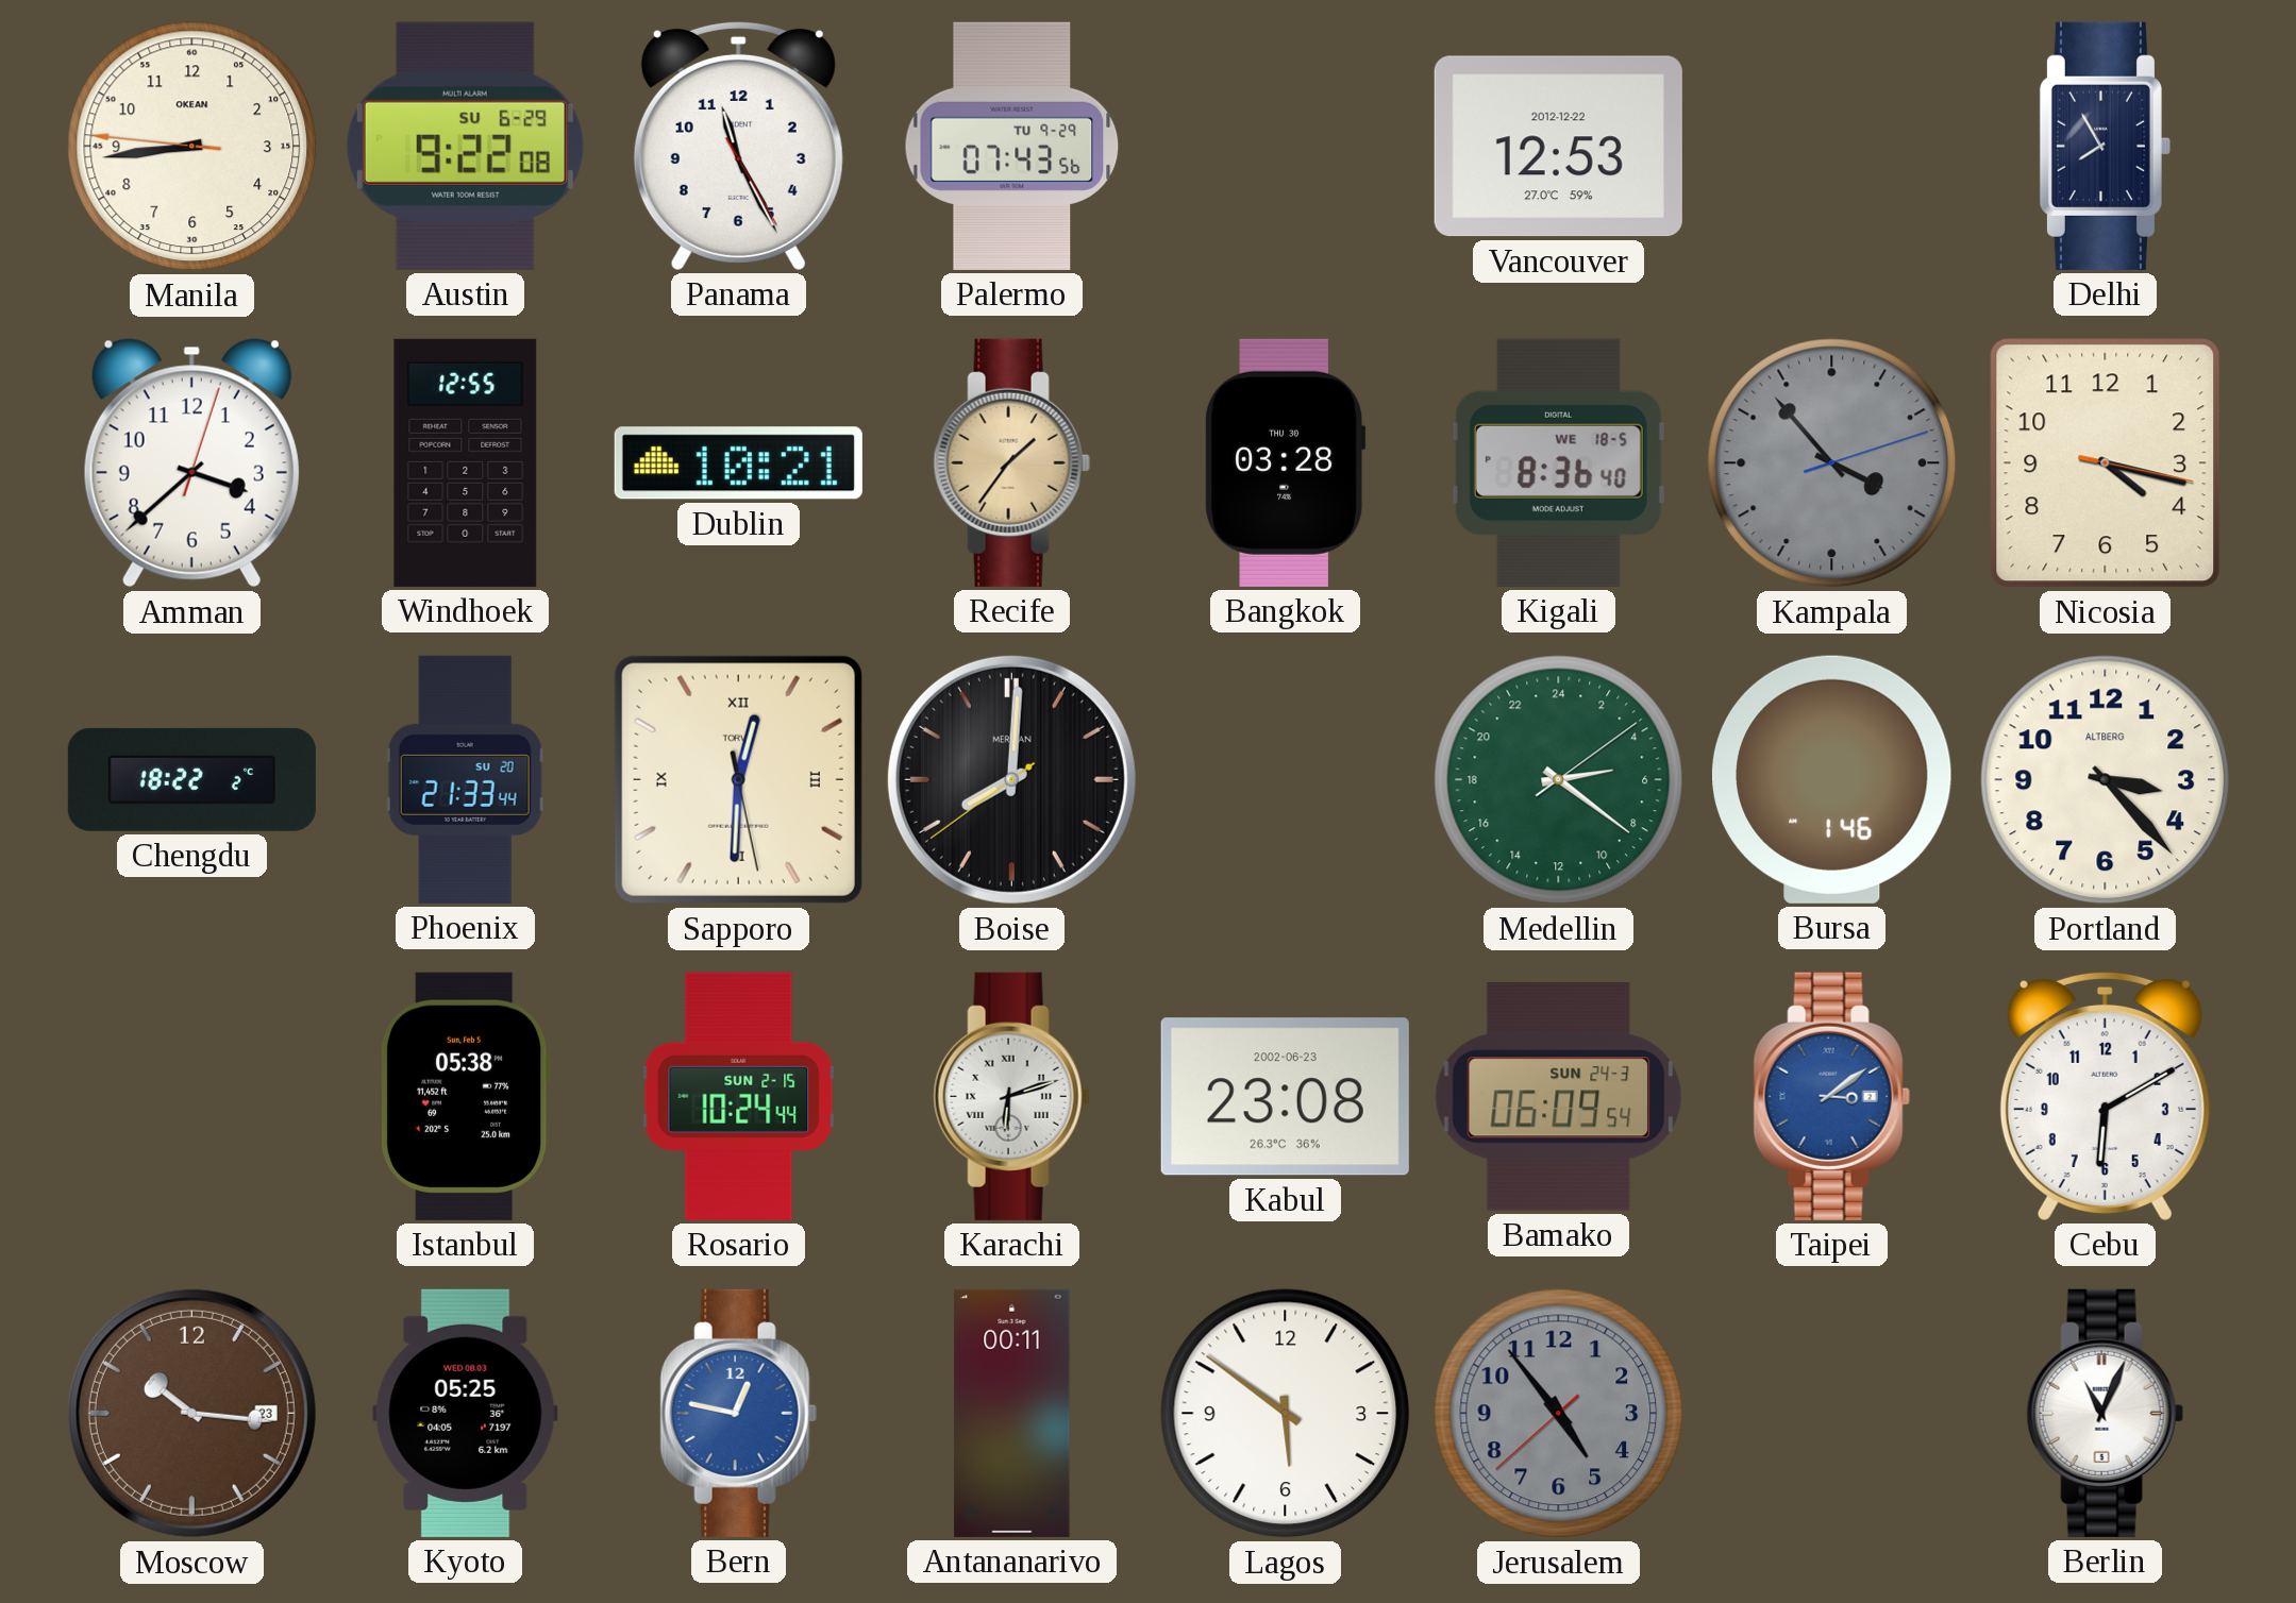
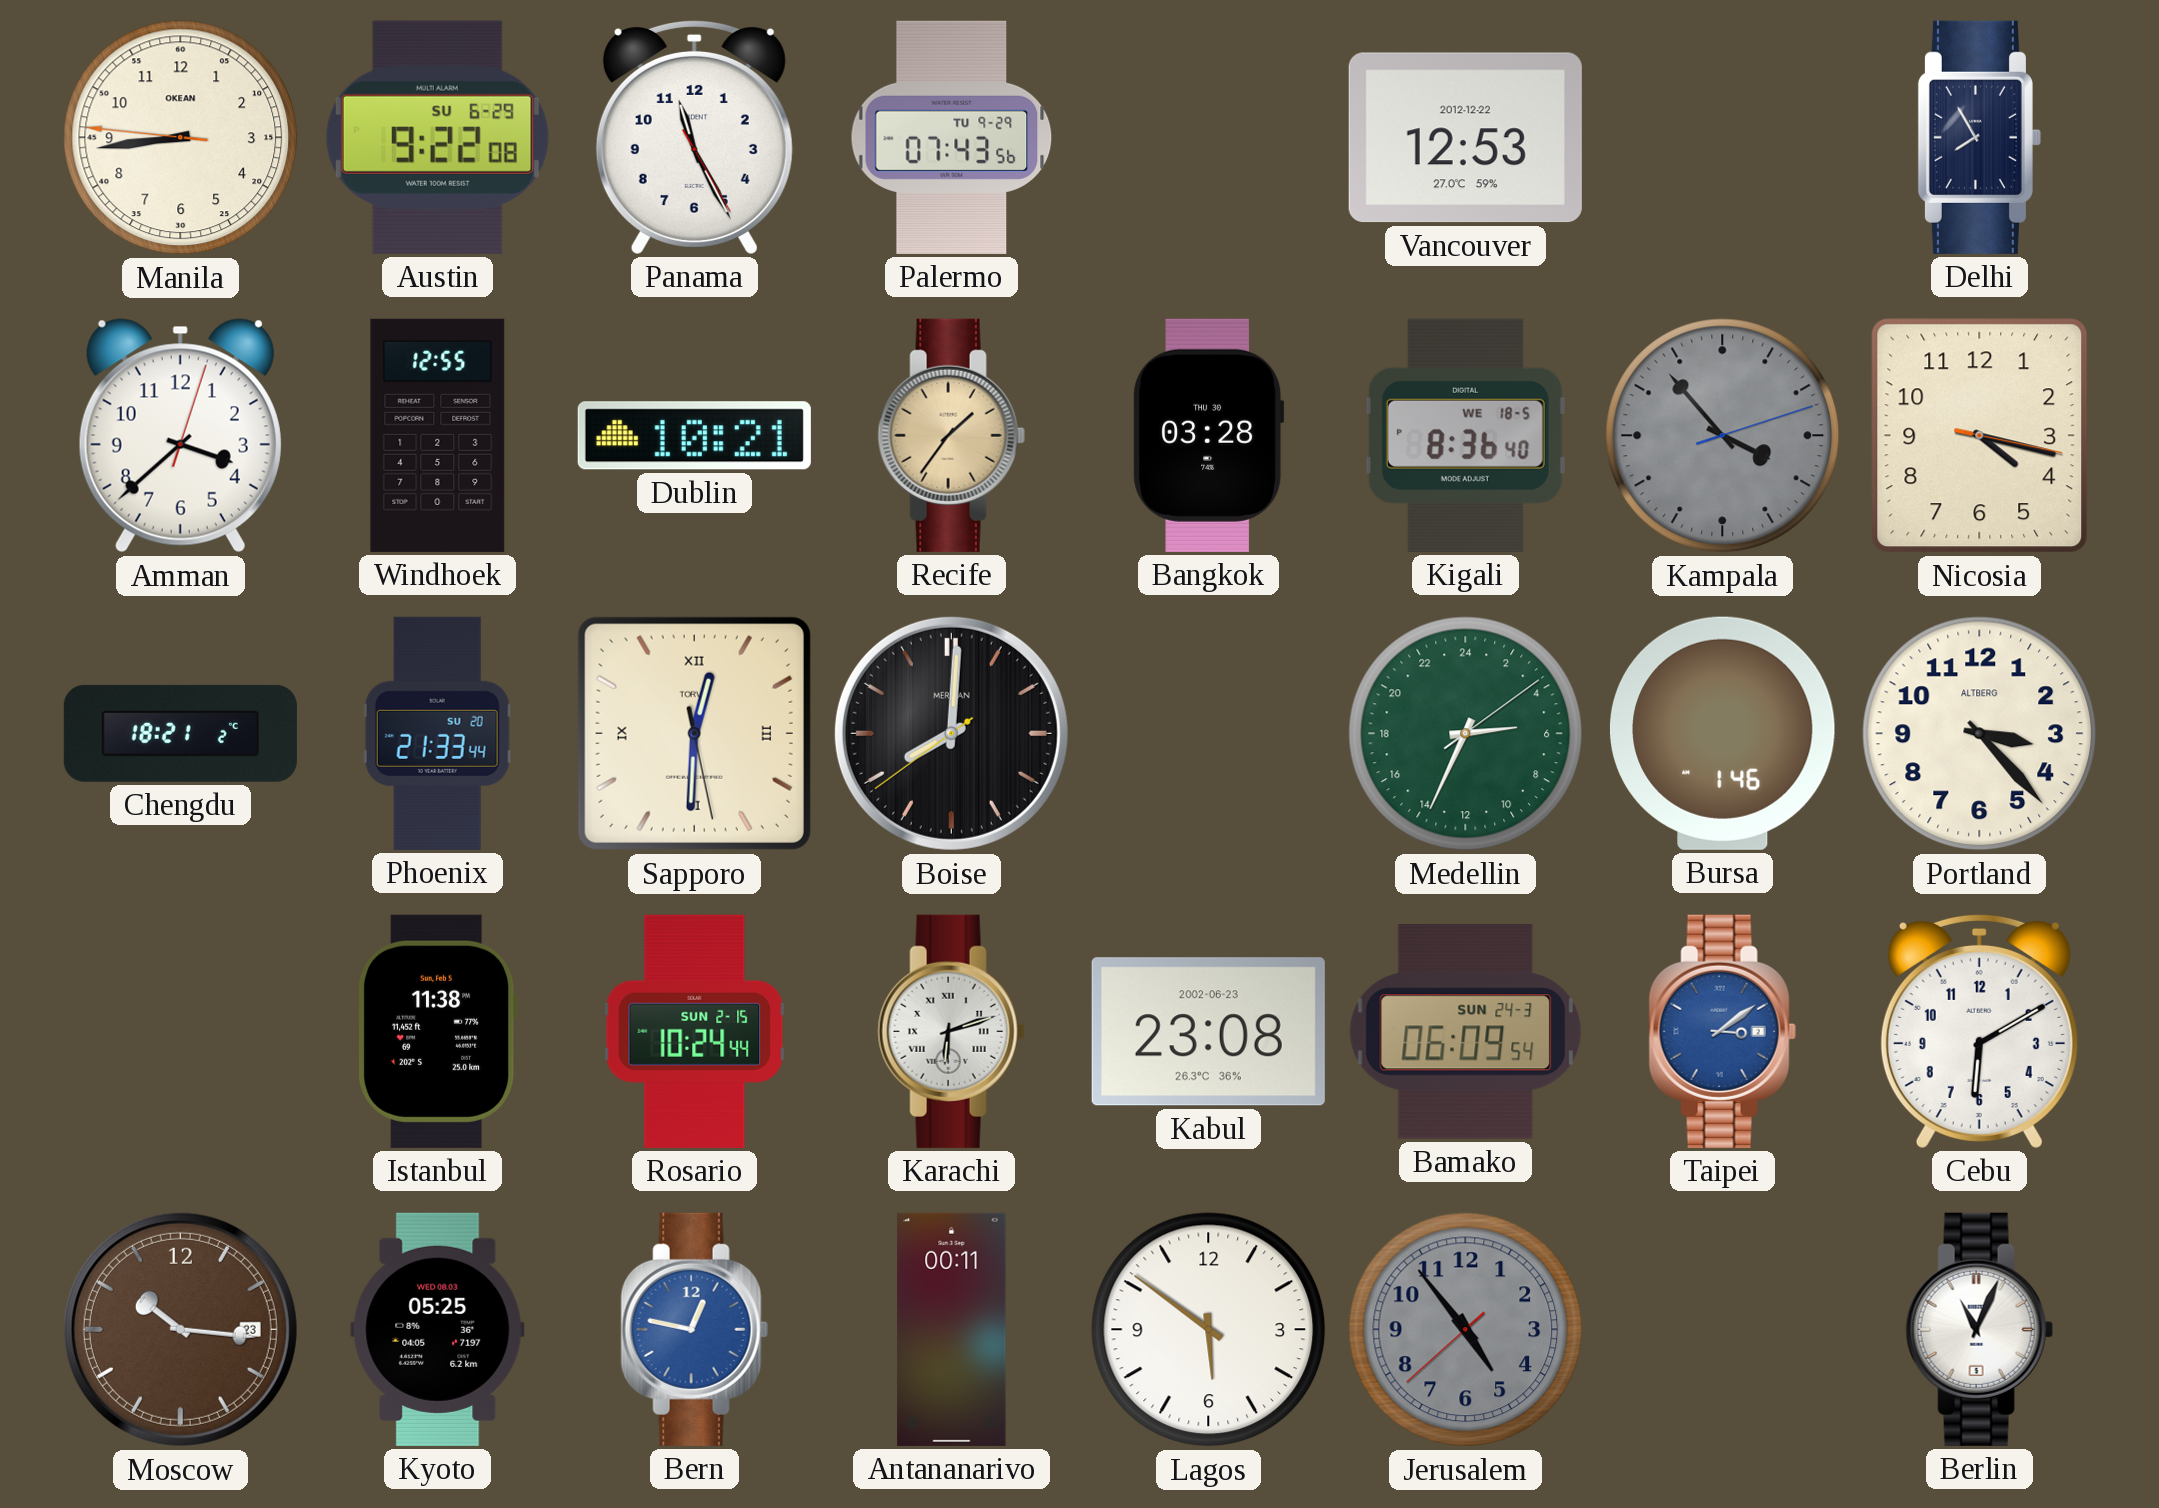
Chengdu: 18:22 -> 18:21
Medellin: 5:21 -> 5:34
Istanbul: 05:38 -> 11:38
